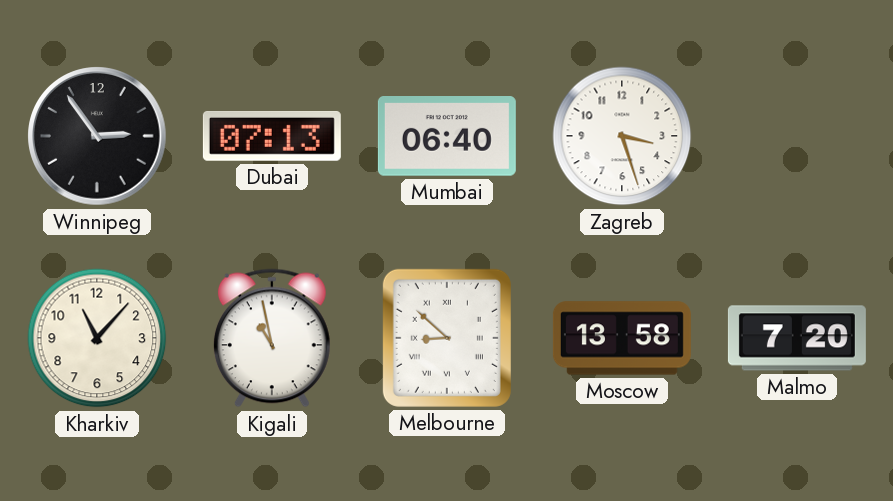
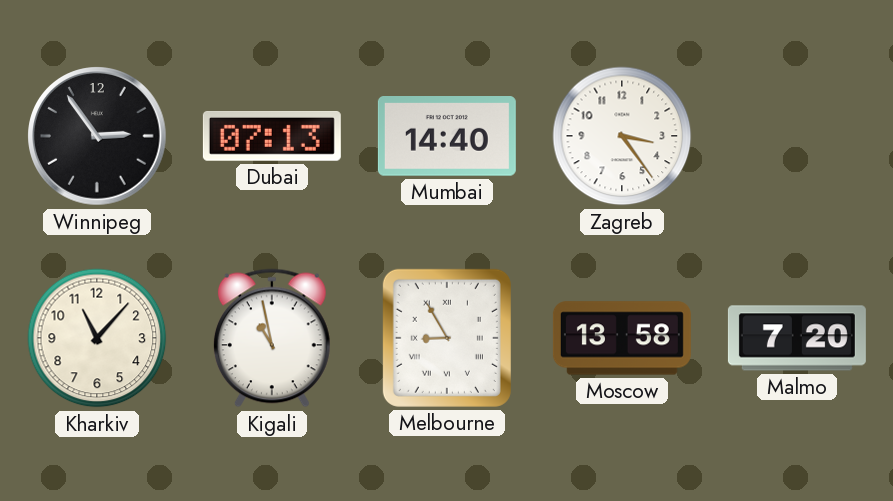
Mumbai: 06:40 -> 14:40
Zagreb: 3:27 -> 3:24
Melbourne: 8:52 -> 8:55
